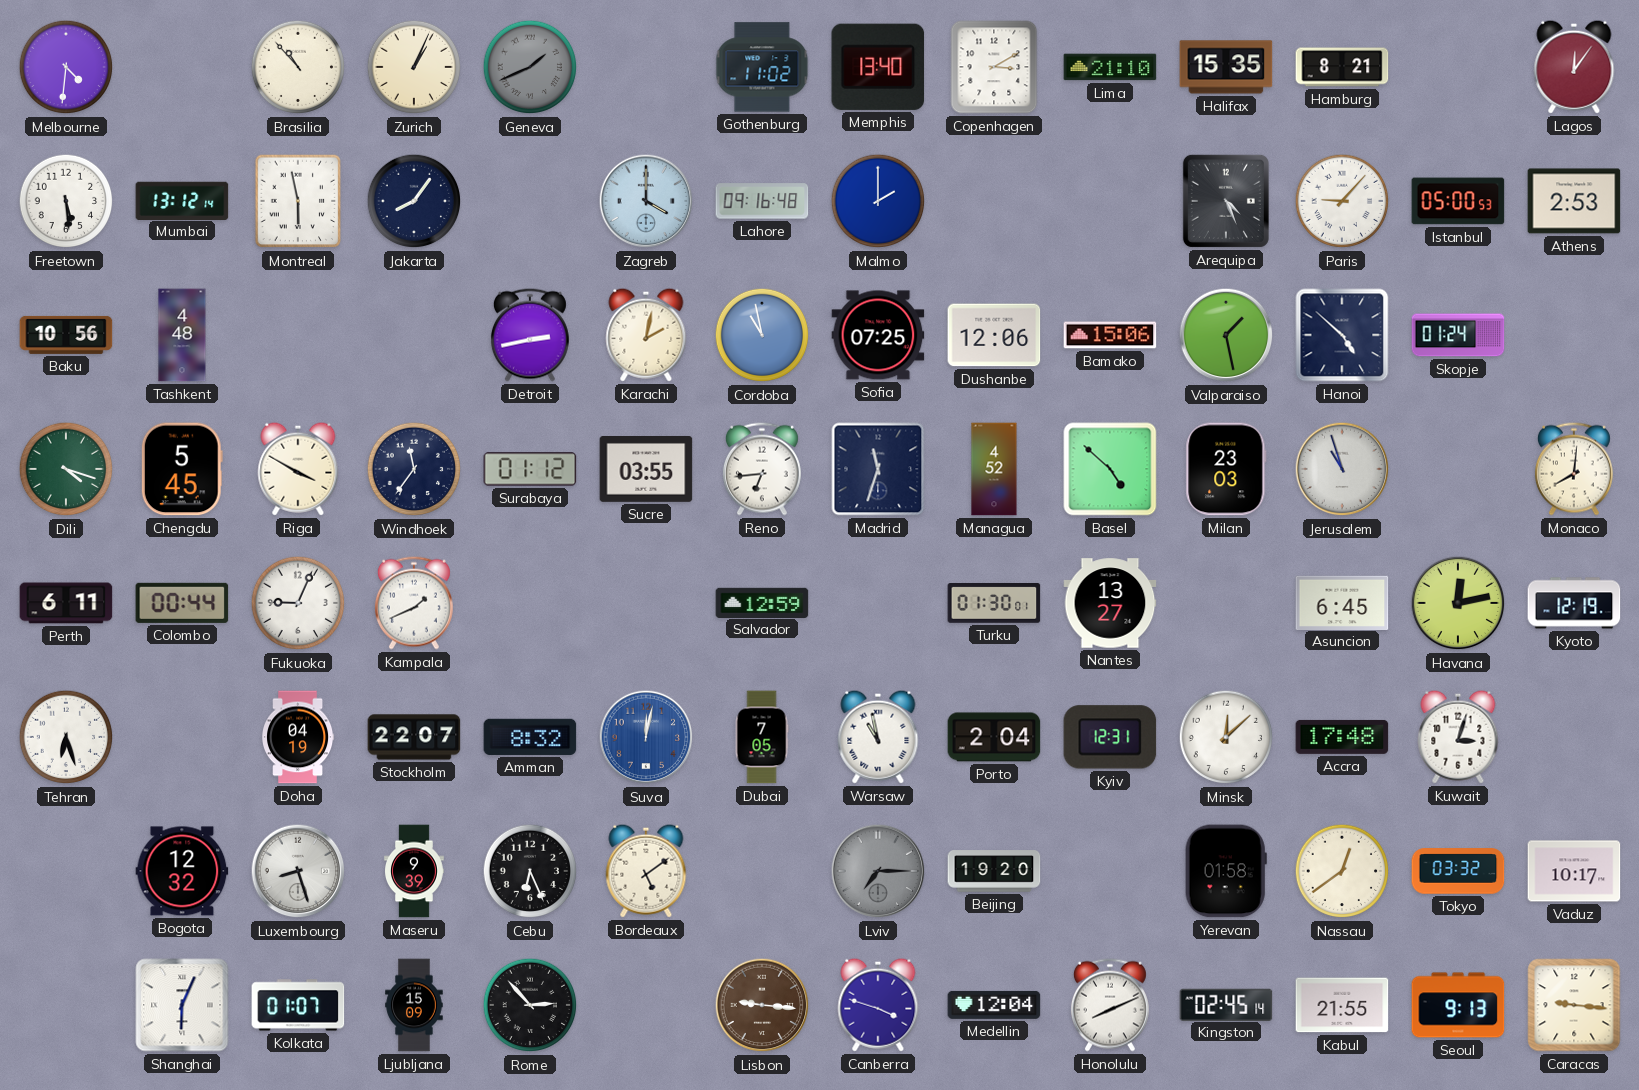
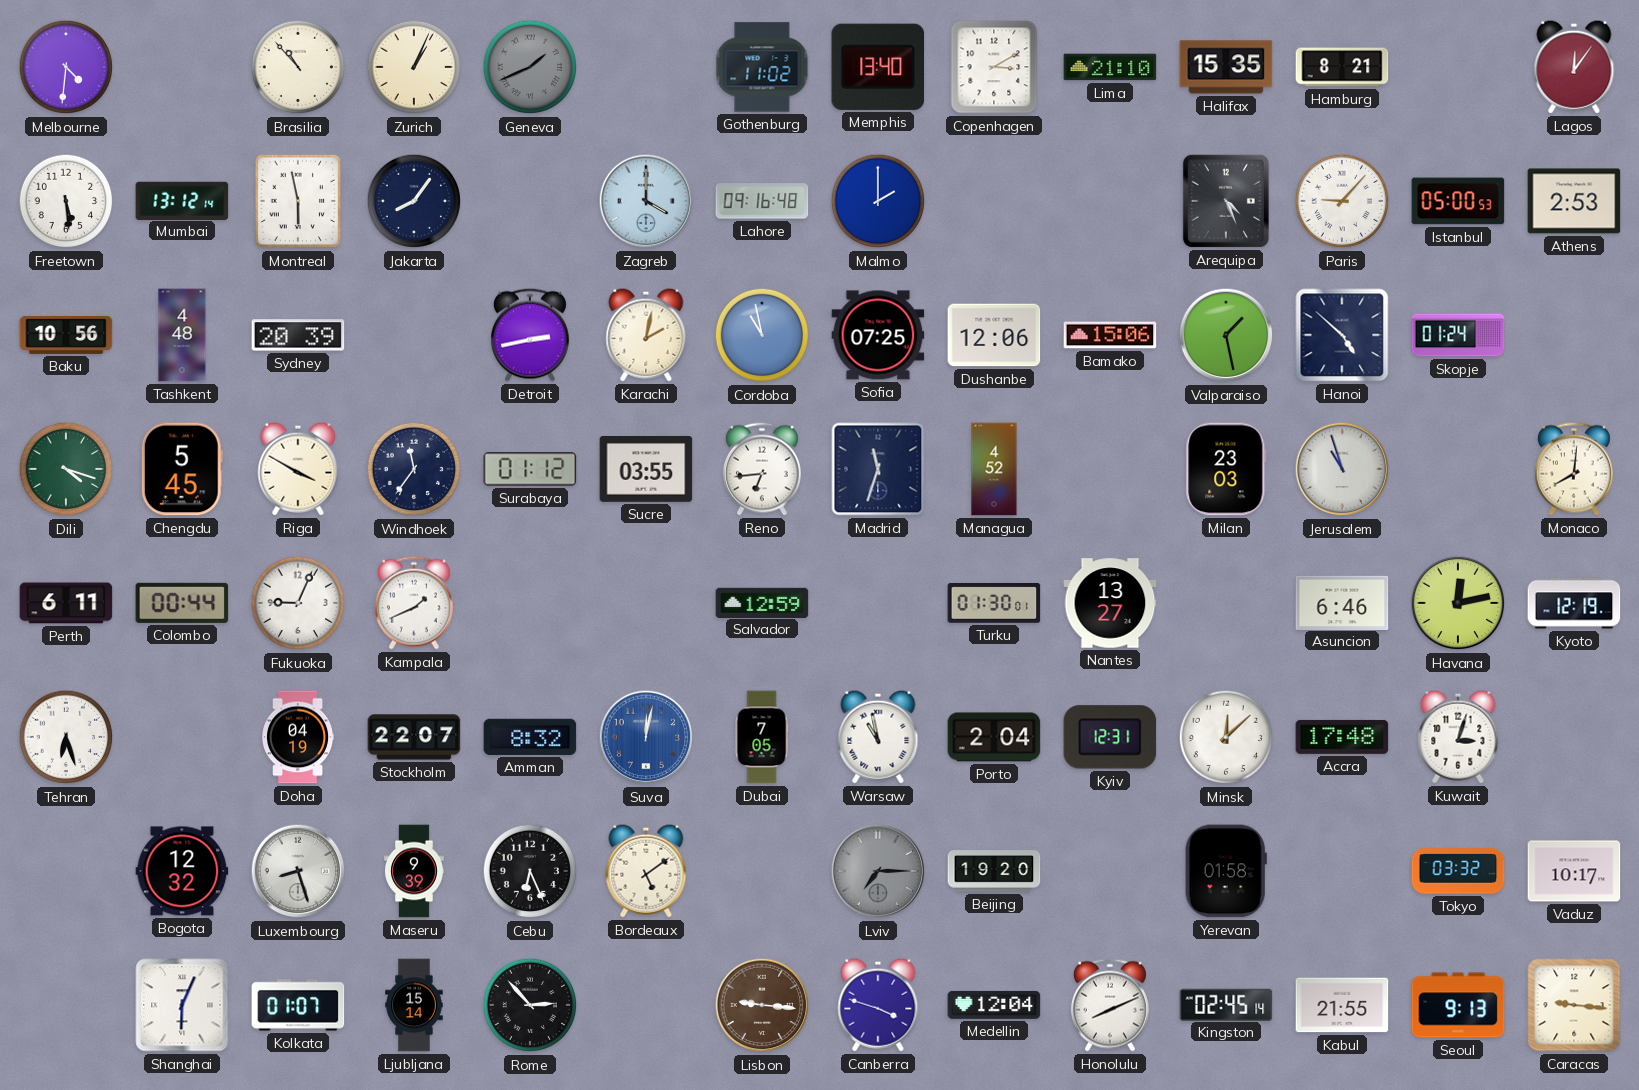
Sydney: none -> 20:39
Basel: 4:52 -> none
Asuncion: 6:45 -> 6:46
Nassau: 12:39 -> none
Ljubljana: 15:09 -> 15:14
